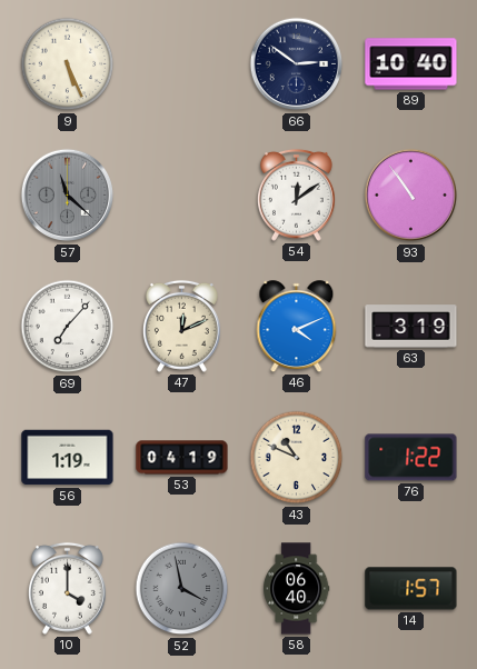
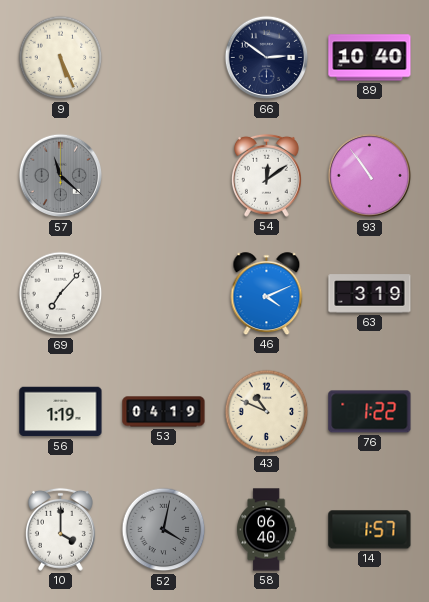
47: 12:11 -> none
52: 3:58 -> 4:02
